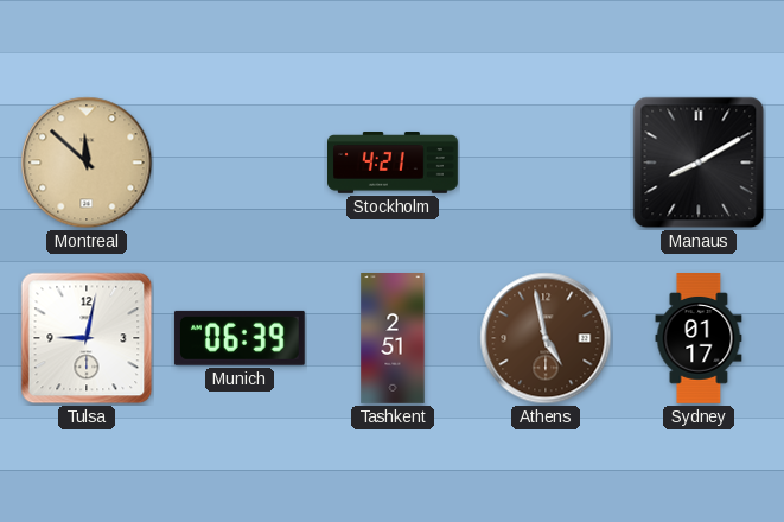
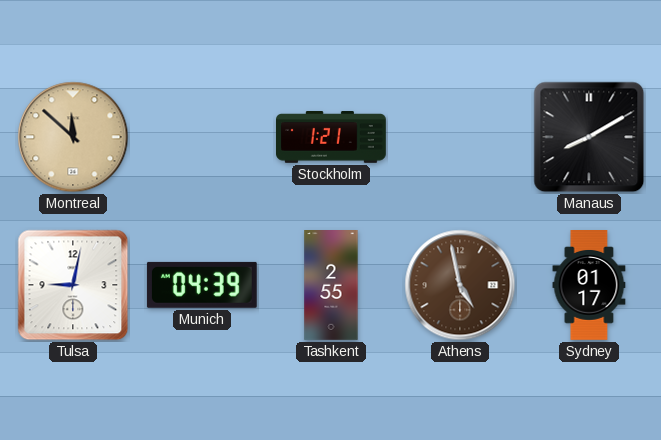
Stockholm: 4:21 -> 1:21
Munich: 06:39 -> 04:39
Tashkent: 2:51 -> 2:55
